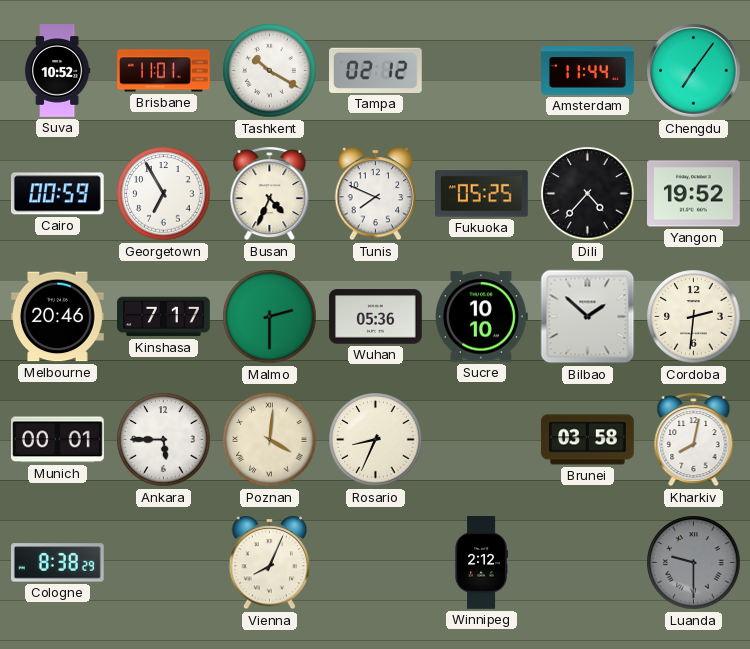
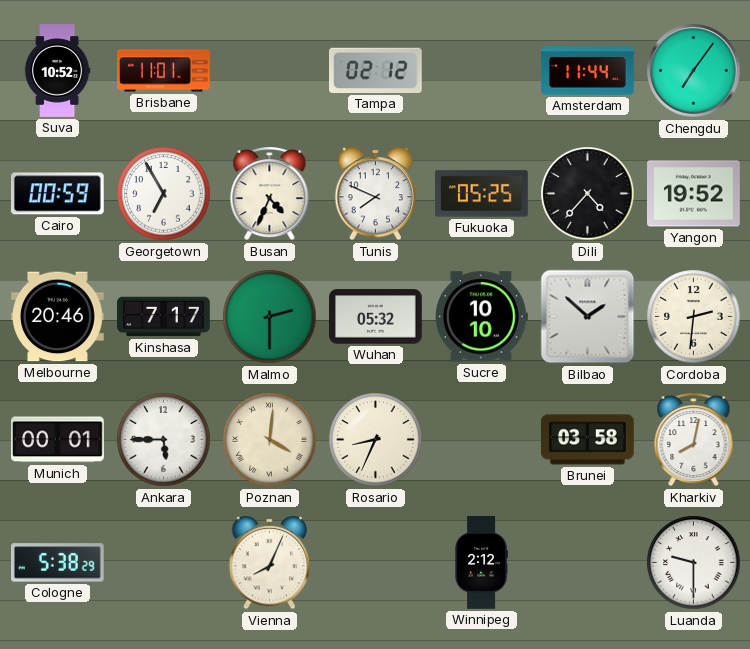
Tashkent: 10:20 -> none
Wuhan: 05:36 -> 05:32
Cologne: 8:38 -> 5:38
Luanda dial: grey -> white
